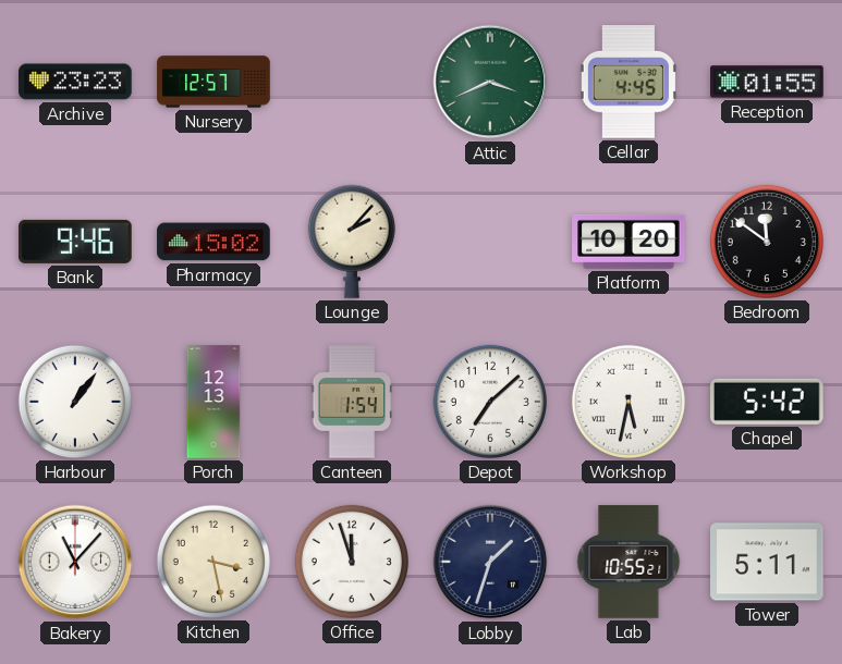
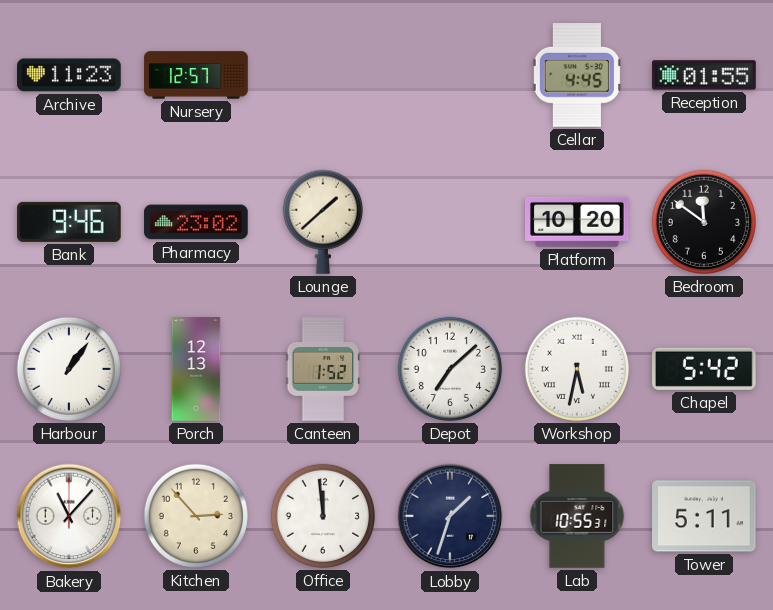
Archive: 23:23 -> 11:23
Attic: 3:41 -> none
Pharmacy: 15:02 -> 23:02
Lounge: 2:07 -> 1:38
Canteen: 1:54 -> 1:52
Kitchen: 3:28 -> 2:53
Office: 11:57 -> 11:59
Lab: 10:55:21 -> 10:55:31
